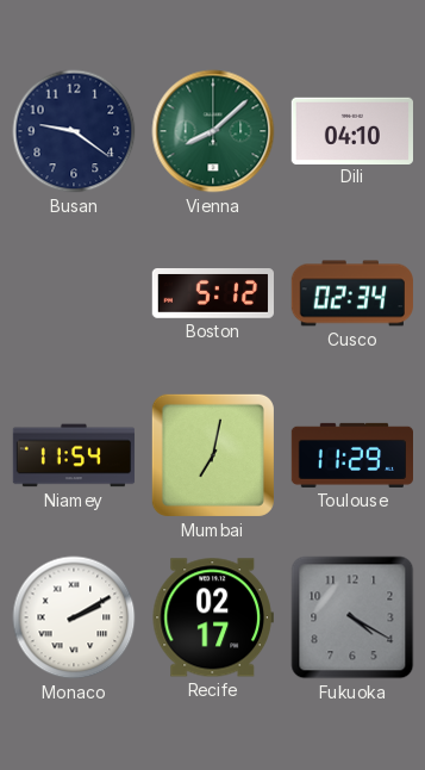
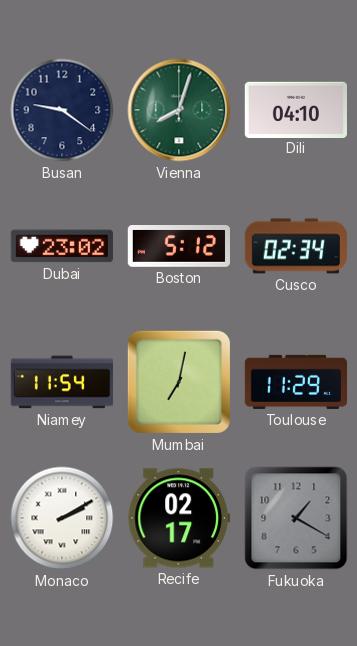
Vienna: 8:08 -> 8:03
Dubai: none -> 23:02
Fukuoka: 4:20 -> 1:20
